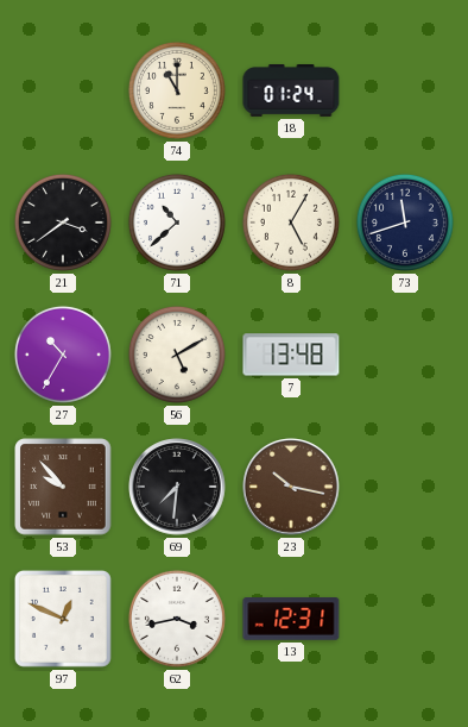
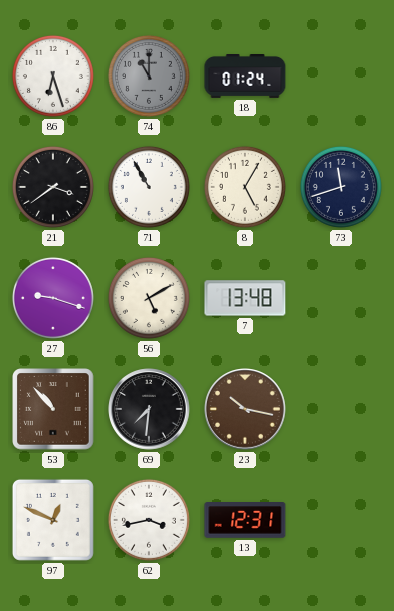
86: none -> 6:27
74 dial: cream -> grey
71: 10:38 -> 10:55
27: 10:35 -> 9:18
53: 9:53 -> 10:53
